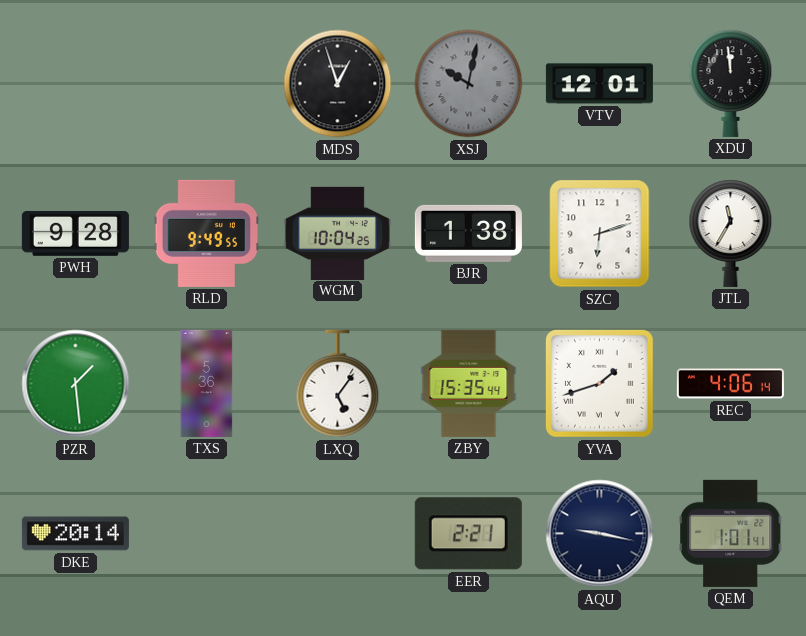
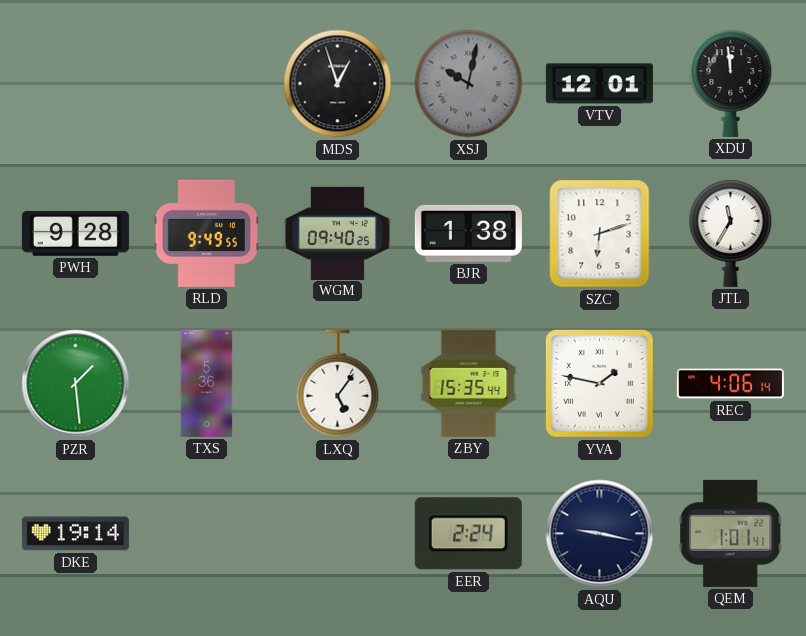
WGM: 10:04 -> 09:40
YVA: 1:42 -> 1:47
DKE: 20:14 -> 19:14
EER: 2:21 -> 2:24
